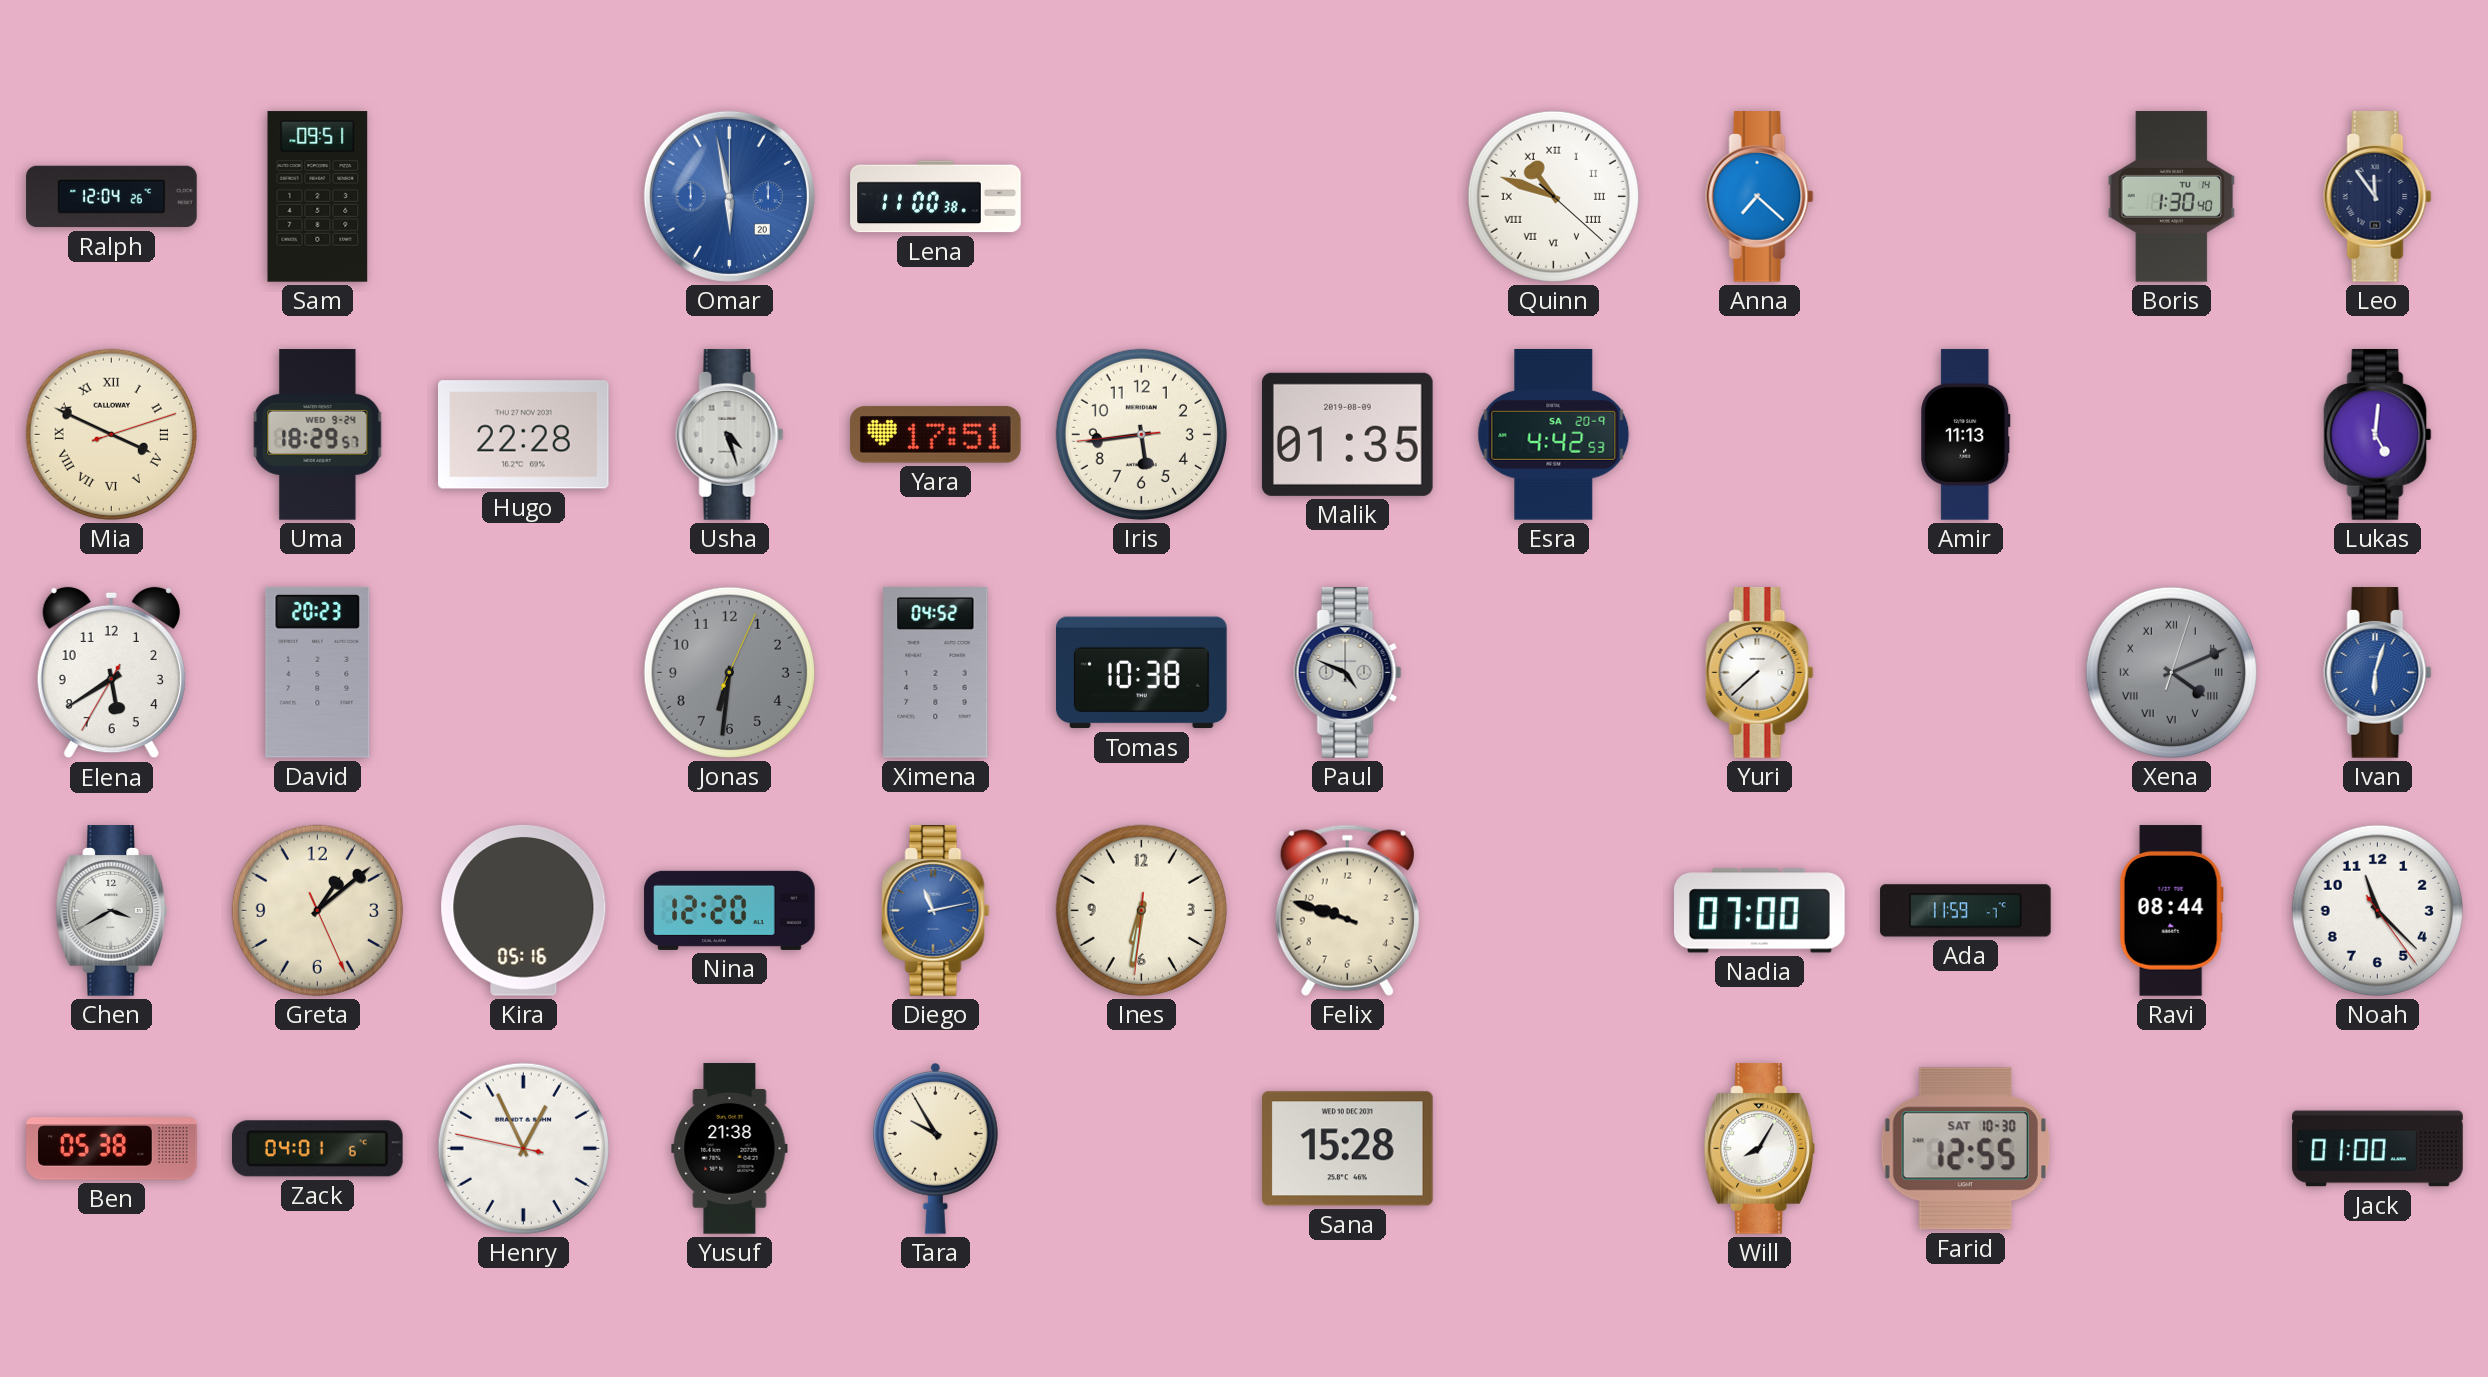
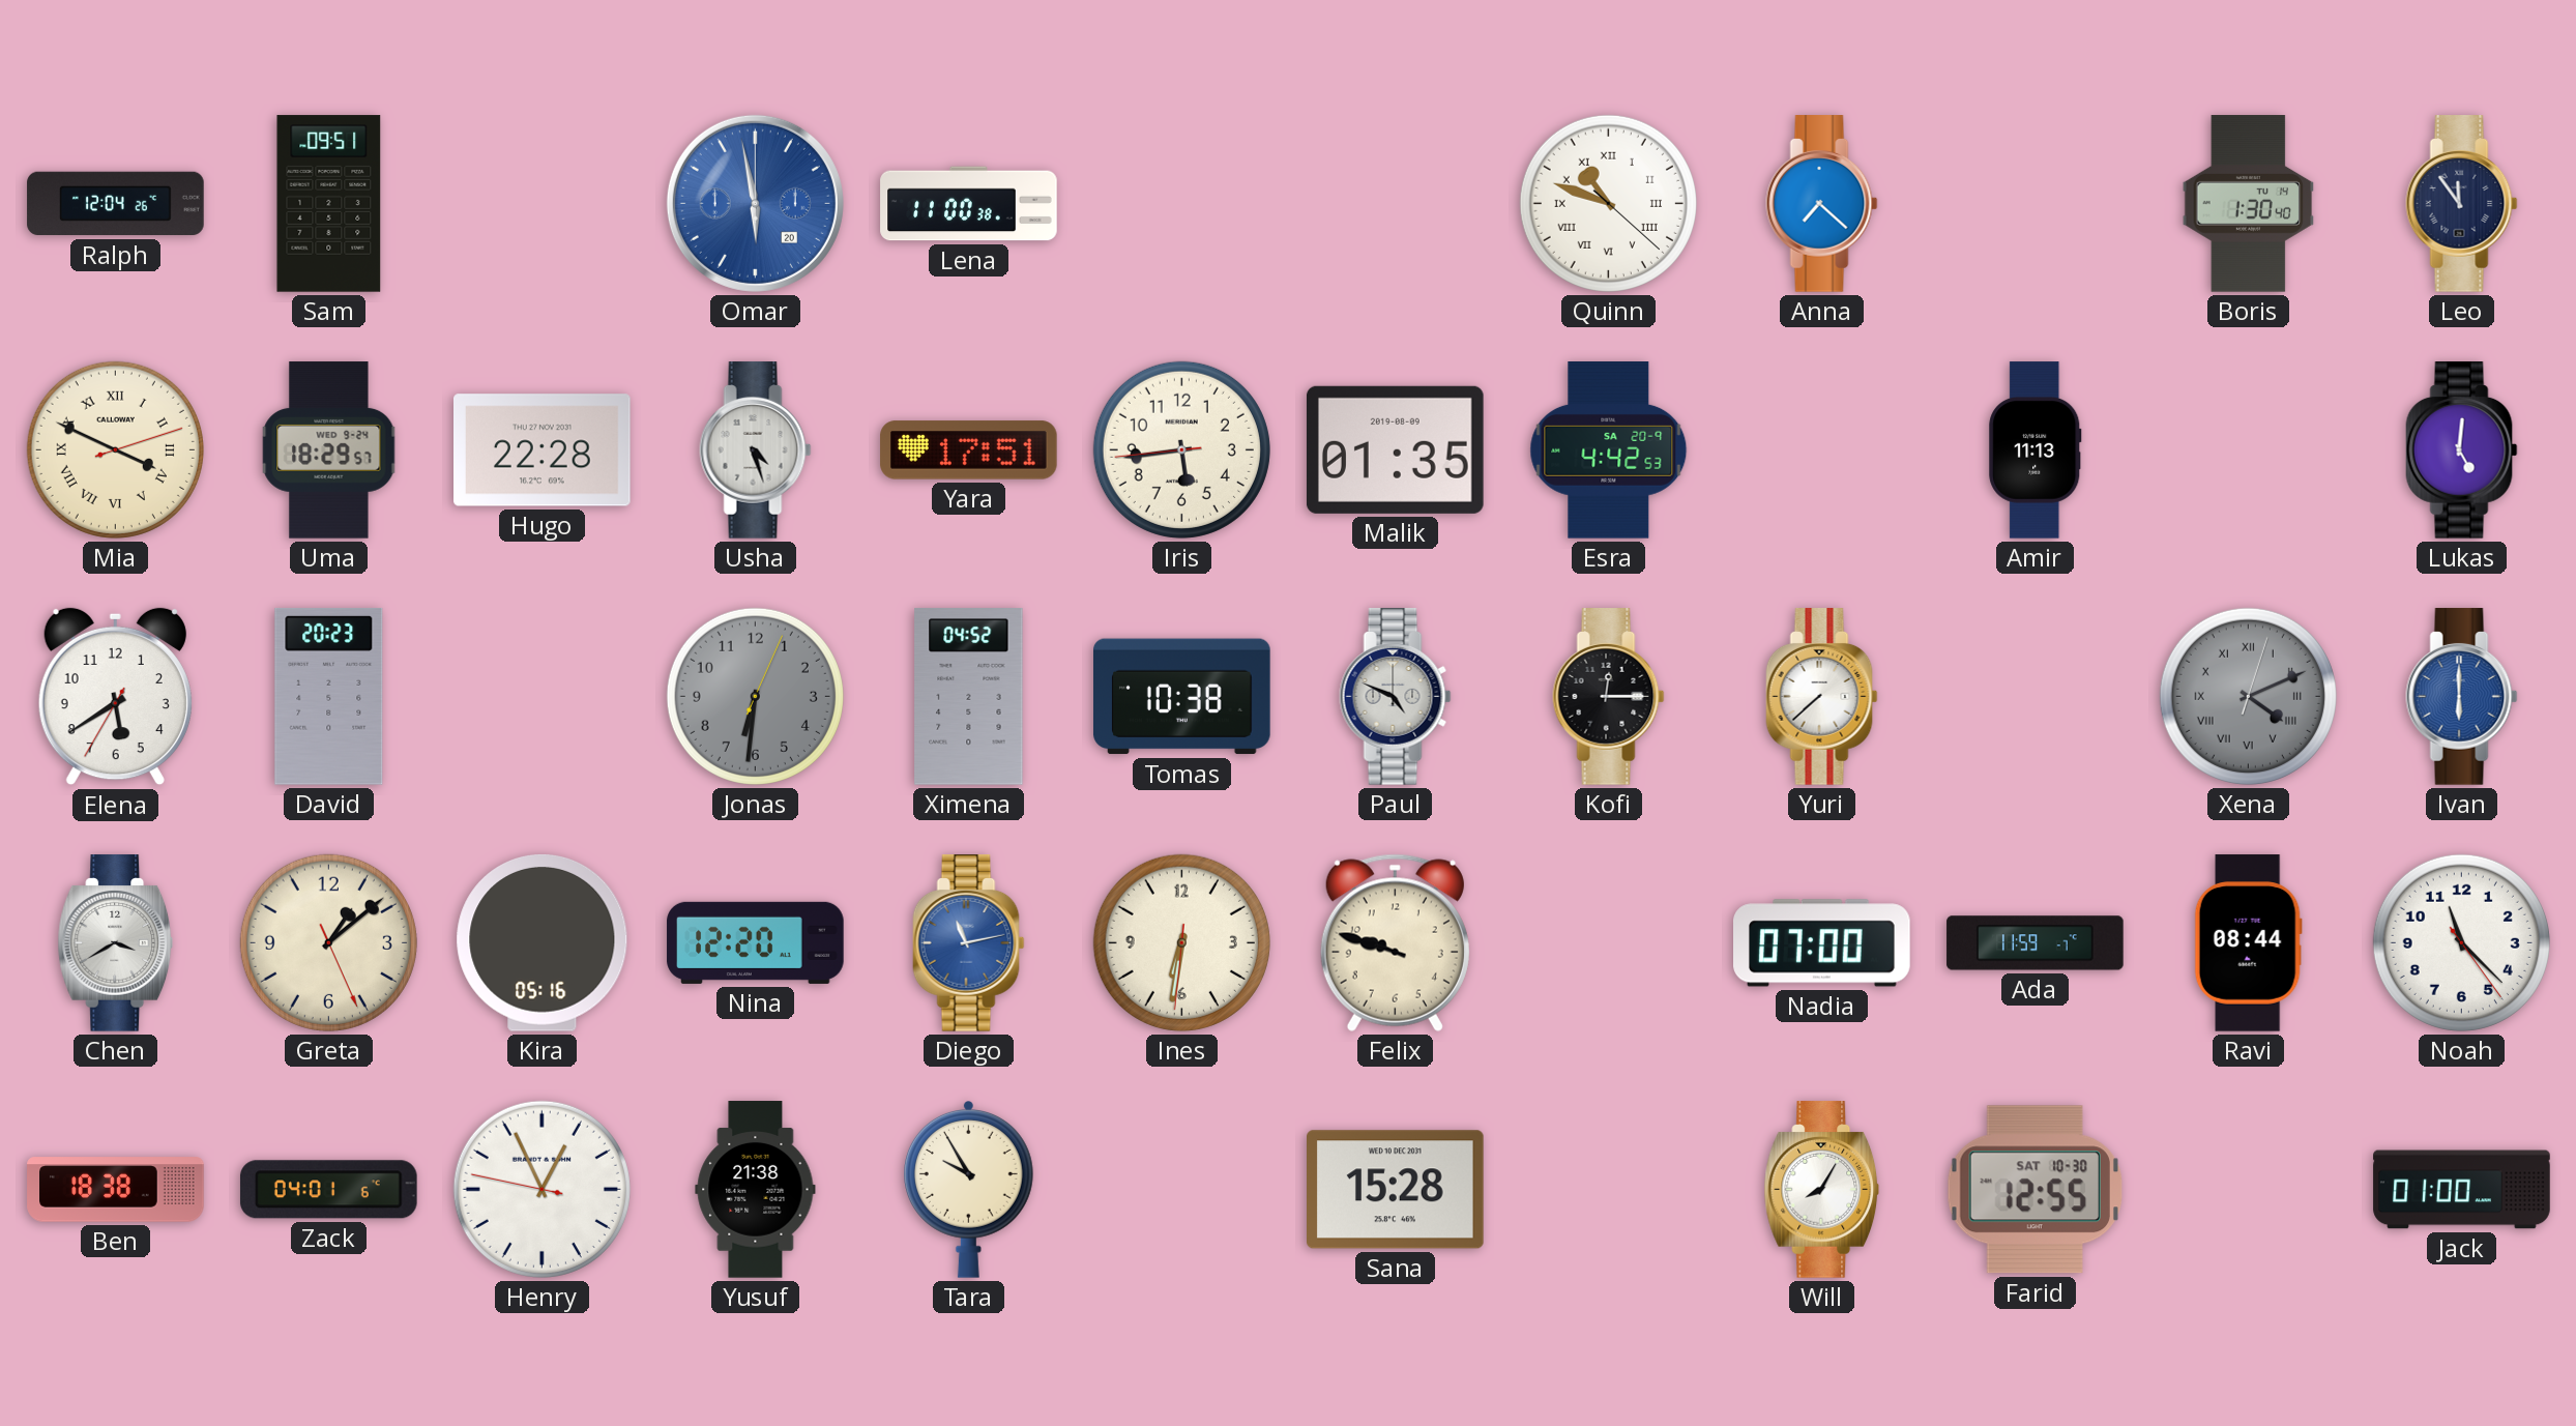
Kofi: none -> 12:15
Ivan: 6:03 -> 6:00
Ben: 05:38 -> 18:38
